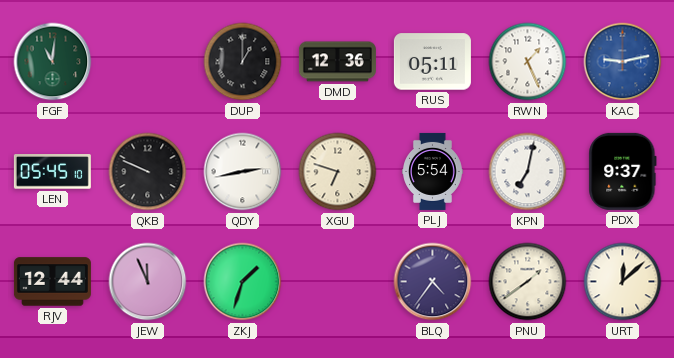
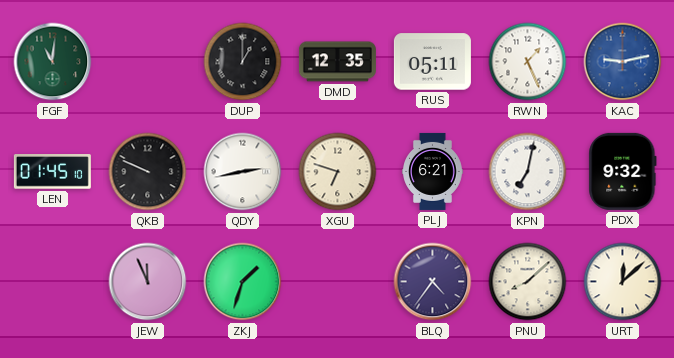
DMD: 12:36 -> 12:35
LEN: 05:45 -> 01:45
PLJ: 5:54 -> 6:21
PDX: 9:37 -> 9:32
RJV: 12:44 -> none
PNU: 1:39 -> 8:08
